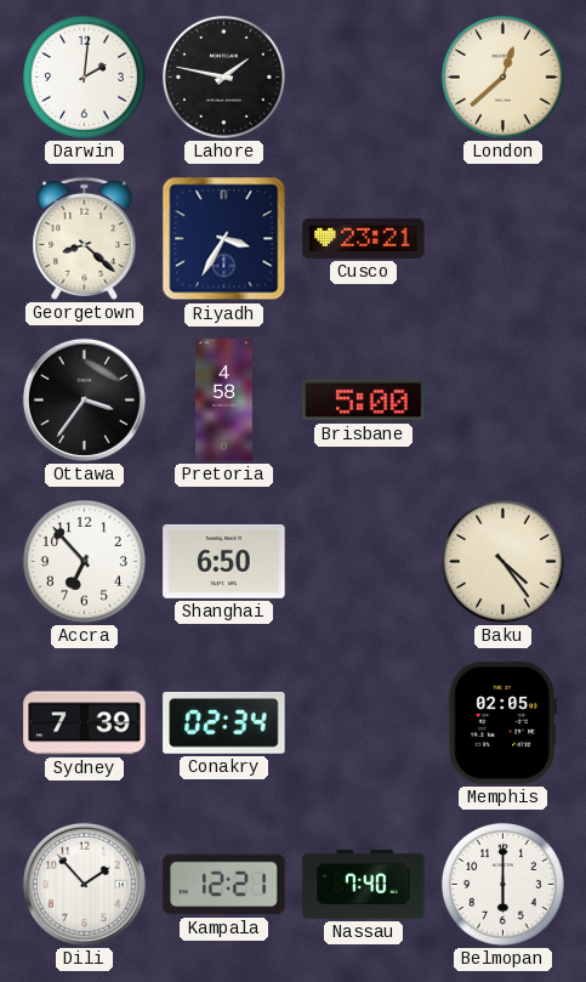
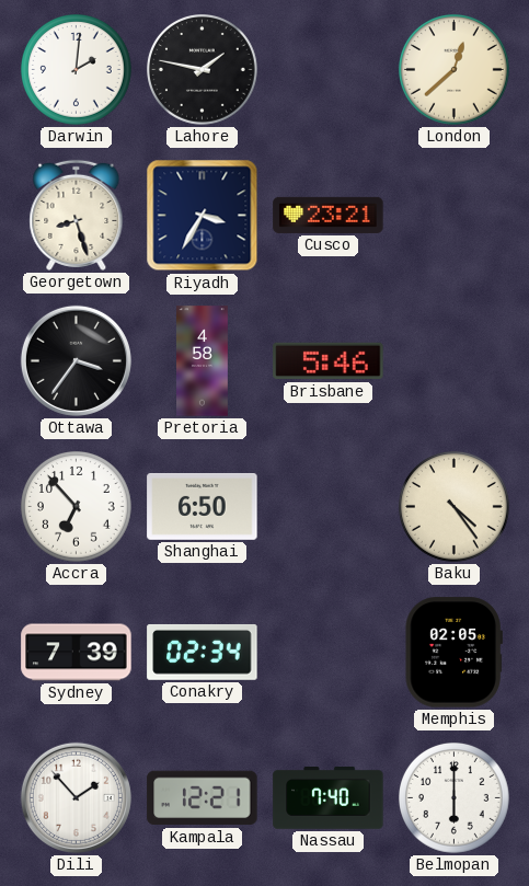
Georgetown: 8:22 -> 8:27
Brisbane: 5:00 -> 5:46
